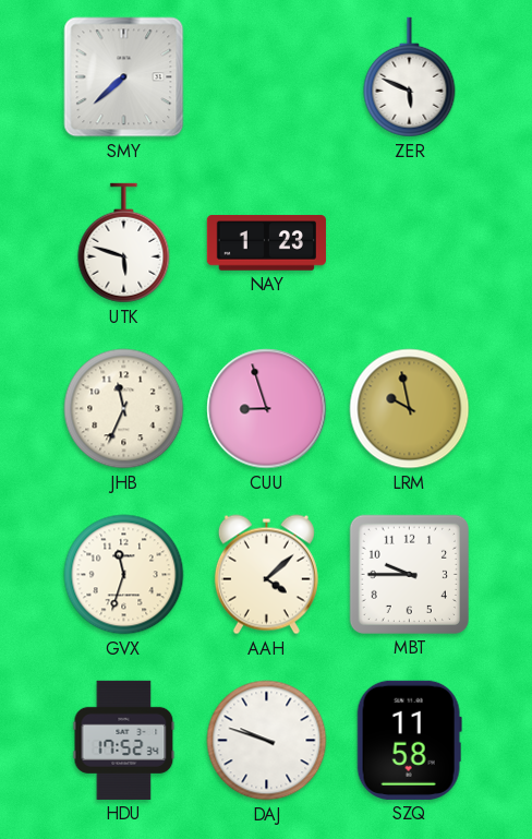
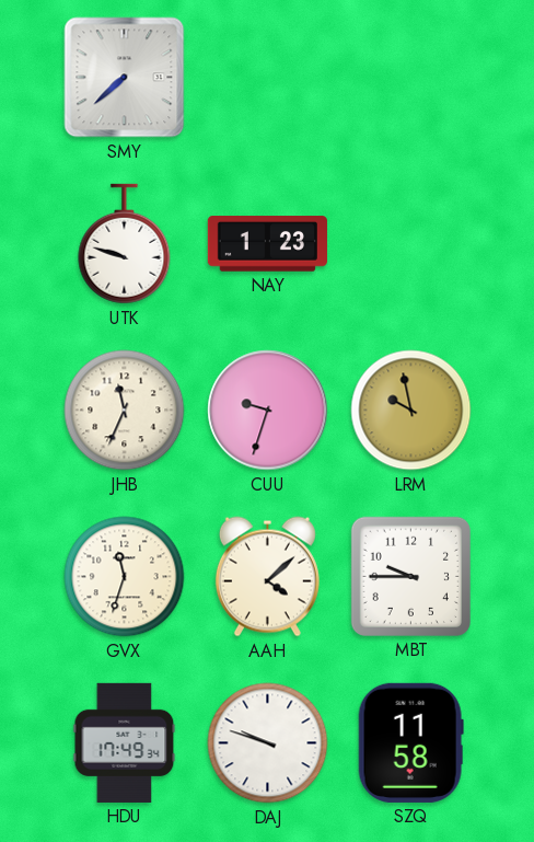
ZER: 5:49 -> none
UTK: 5:48 -> 9:48
CUU: 8:57 -> 9:33
HDU: 17:52 -> 17:49
